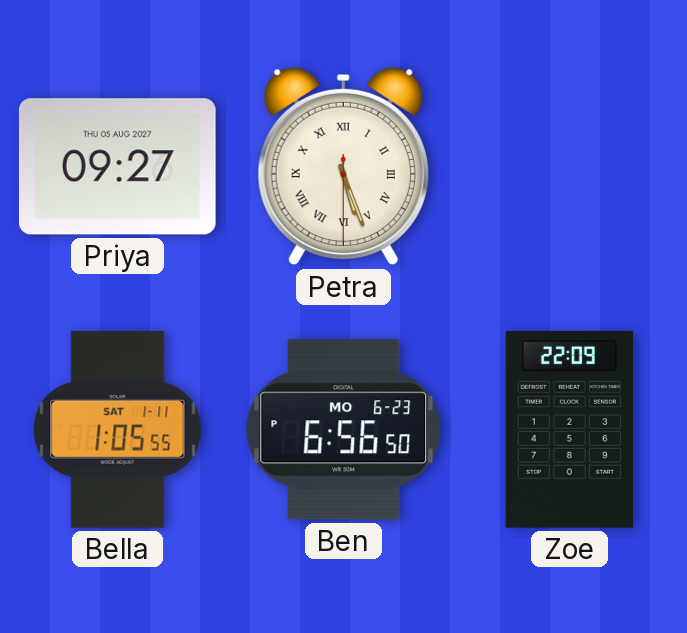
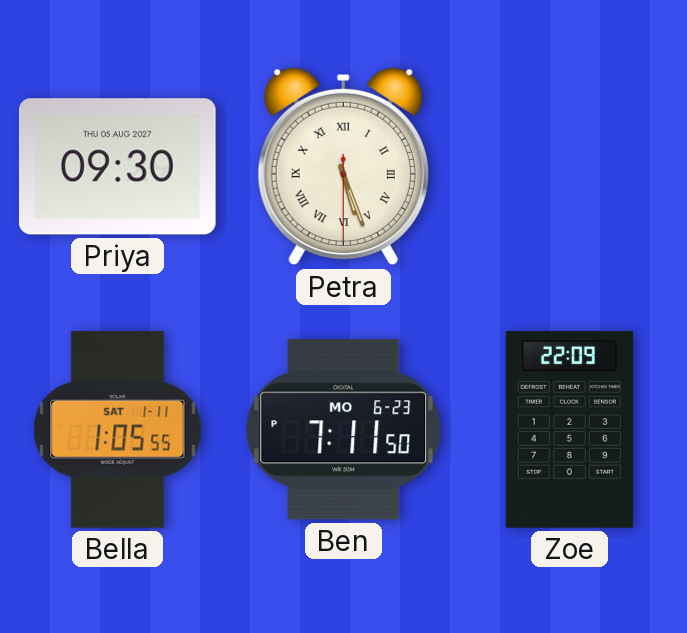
Priya: 09:27 -> 09:30
Ben: 6:56 -> 7:11
